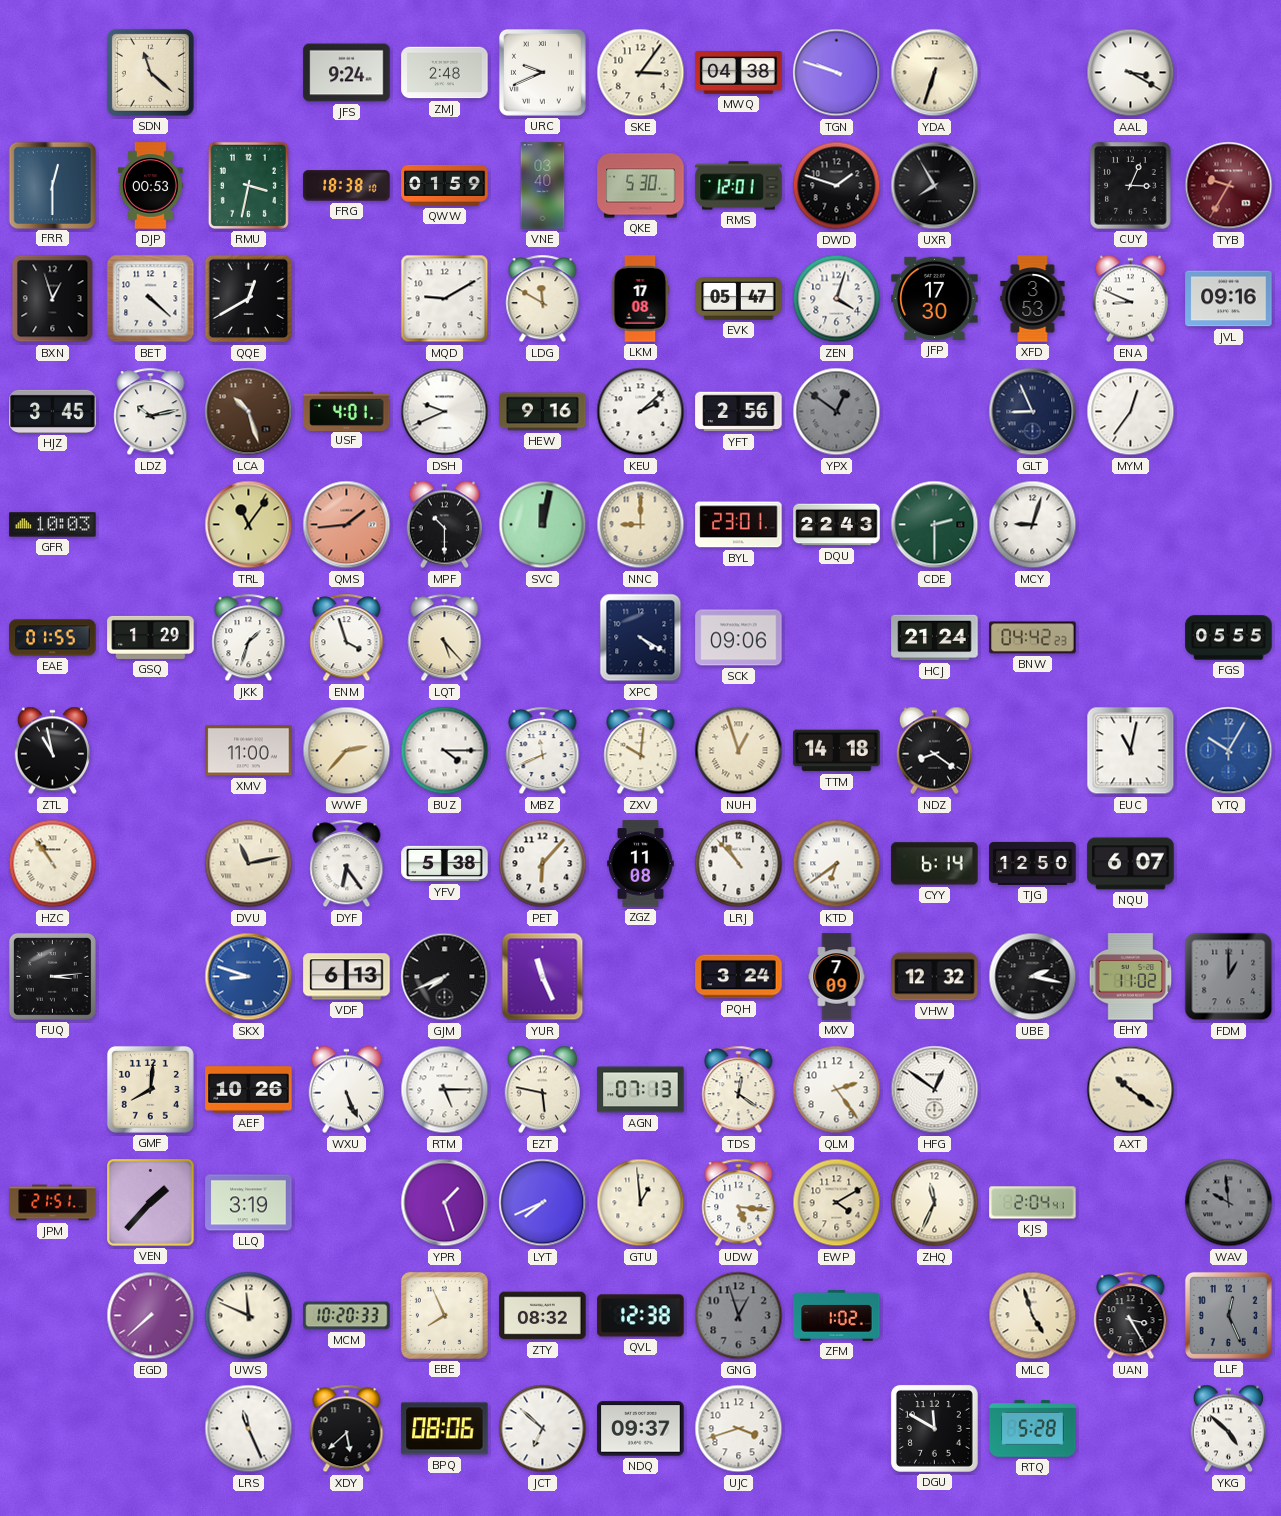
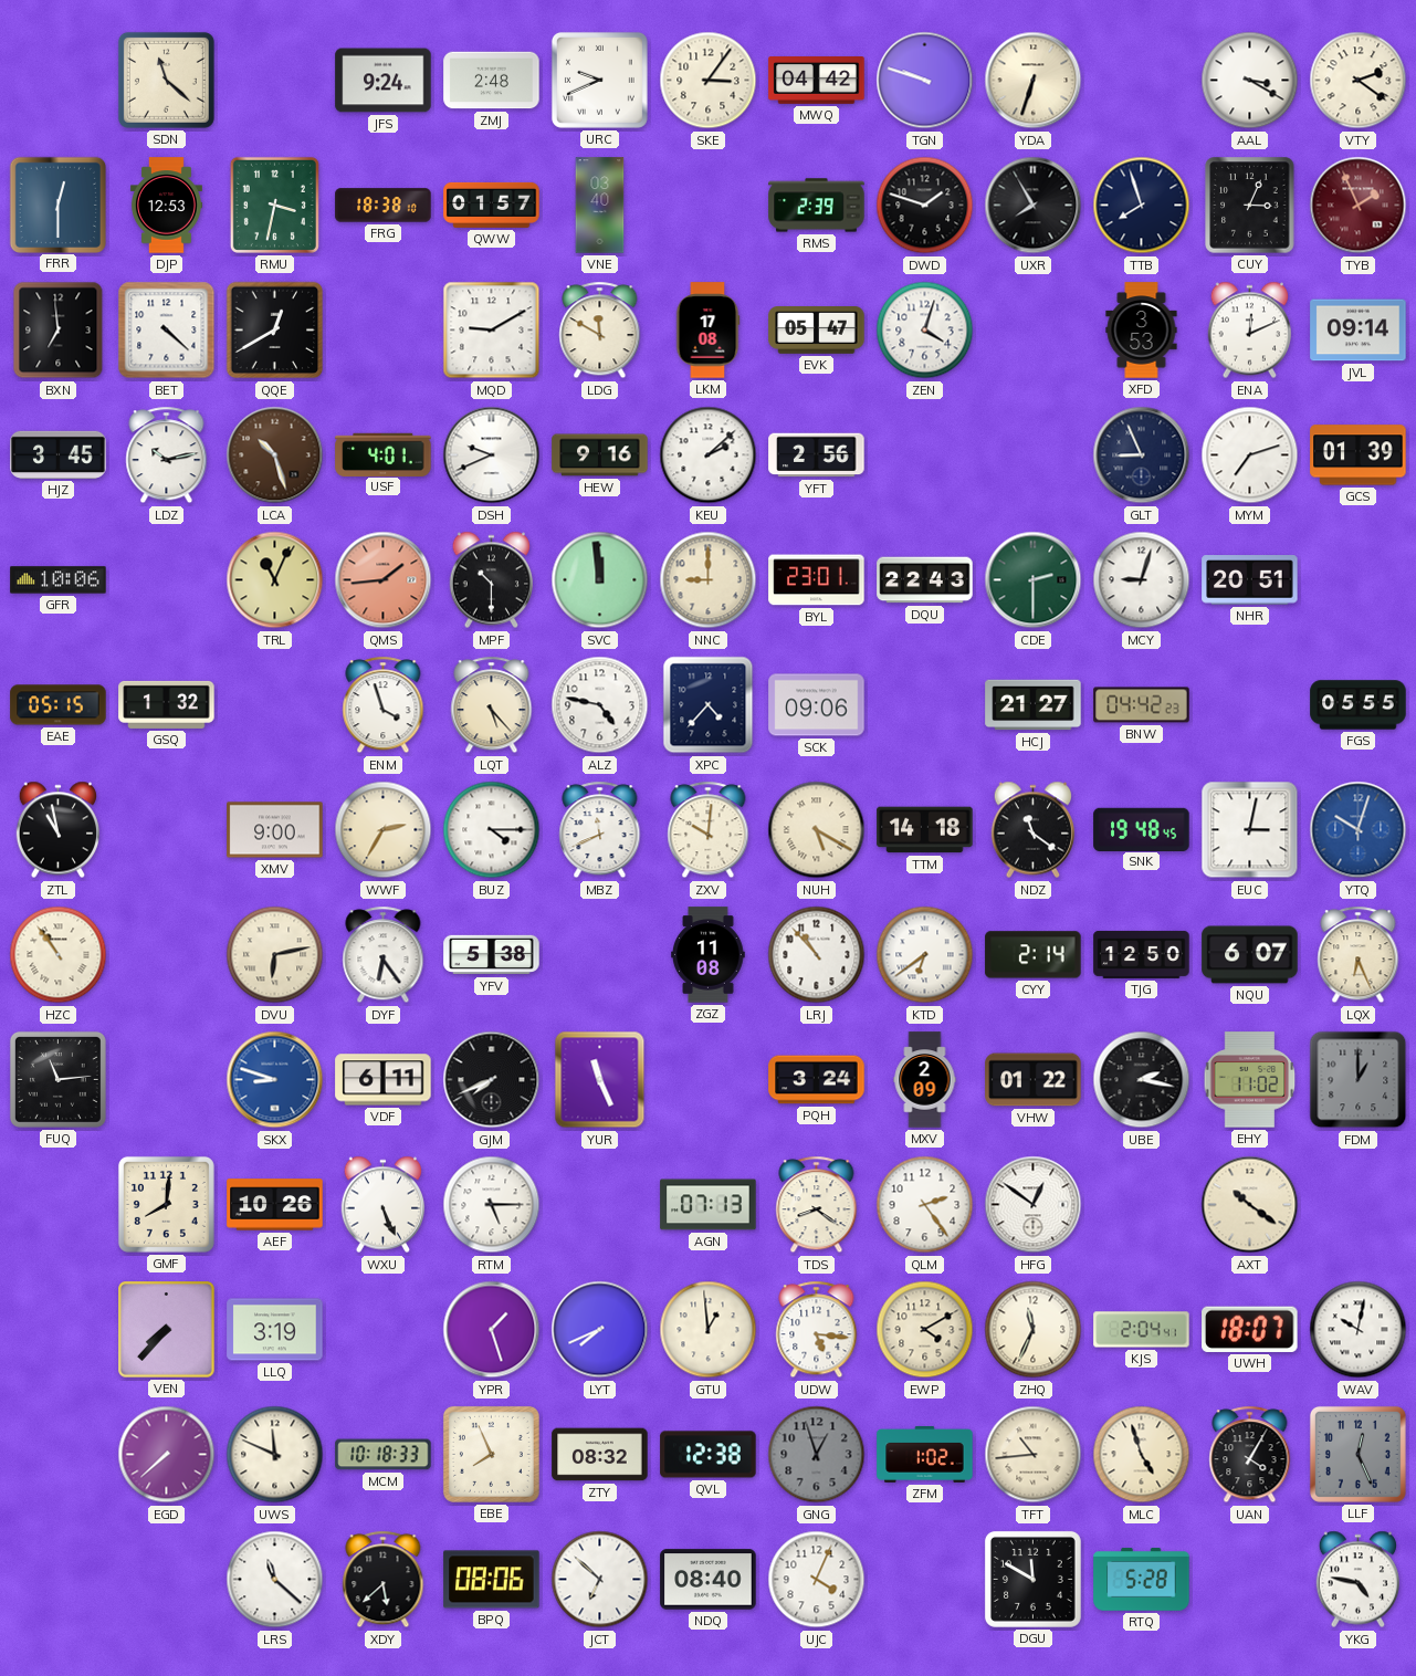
MWQ: 04:38 -> 04:42
VTY: none -> 2:21
DJP: 00:53 -> 12:53
QWW: 01:59 -> 01:57
QKE: 5:30 -> none
RMS: 12:01 -> 2:39
TTB: none -> 7:57
TYB: 9:35 -> 1:56
BXN: 12:57 -> 6:59
JFP: 17:30 -> none
ENA: 8:49 -> 12:11
JVL: 09:16 -> 09:14
YPX: 12:51 -> none
MYM: 12:36 -> 7:12
GCS: none -> 01:39
GFR: 10:03 -> 10:06
TRL: 11:06 -> 11:04
SVC: 12:02 -> 11:59
NHR: none -> 20:51
EAE: 01:55 -> 05:15
GSQ: 1:29 -> 1:32
JKK: 1:33 -> none
ALZ: none -> 4:47
XPC: 4:20 -> 4:37
HCJ: 21:24 -> 21:27
XMV: 11:00 -> 9:00
WWF: 2:37 -> 2:35
NUH: 12:57 -> 5:20
NDZ: 8:21 -> 11:21
SNK: none -> 19:48
EUC: 11:02 -> 3:02
YTQ: 10:05 -> 10:03
DVU: 11:13 -> 6:13
PET: 6:07 -> none
CYY: 6:14 -> 2:14
LQX: none -> 6:26
FUQ: 3:14 -> 11:14
VDF: 6:13 -> 6:11
MXV: 7:09 -> 2:09
VHW: 12:32 -> 01:22
EZT: 5:47 -> none
TDS: 12:21 -> 8:21
JPM: 21:51 -> none
VEN: 1:37 -> 7:37
UWH: none -> 18:07
WAV: 9:59 -> 10:02
WAV dial: grey -> white
MCM: 10:20 -> 10:18
TFT: none -> 10:44
UAN: 3:25 -> 4:05
LRS: 11:26 -> 11:22
NDQ: 09:37 -> 08:40
UJC: 3:42 -> 4:04
YKG: 4:52 -> 4:47
